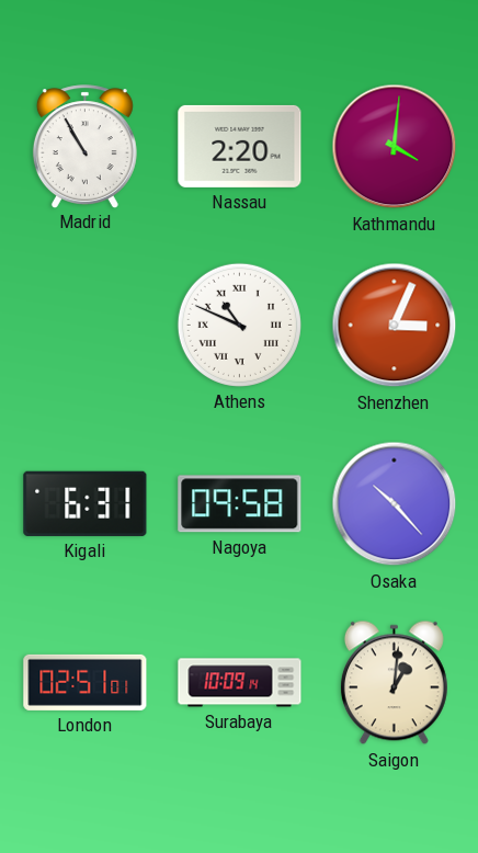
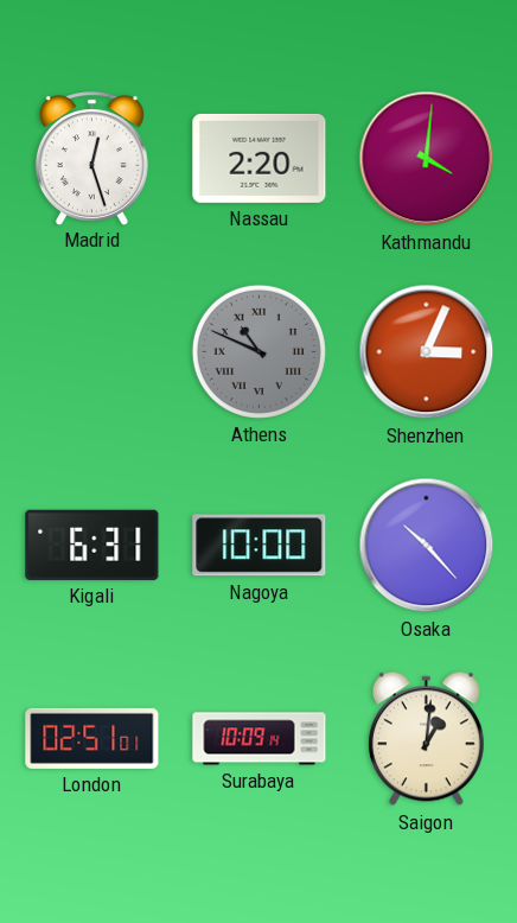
Madrid: 10:55 -> 12:27
Athens dial: white -> grey
Nagoya: 09:58 -> 10:00
